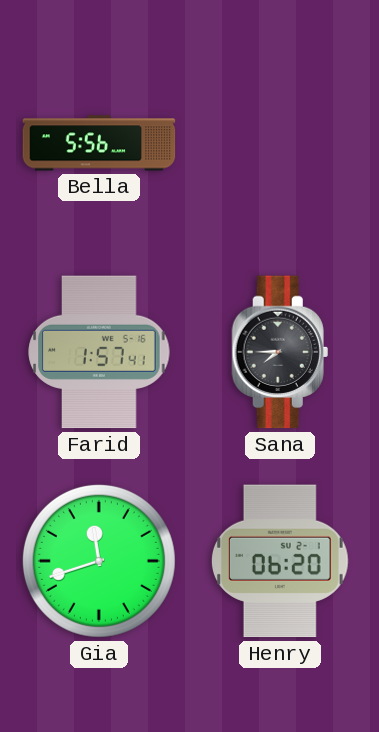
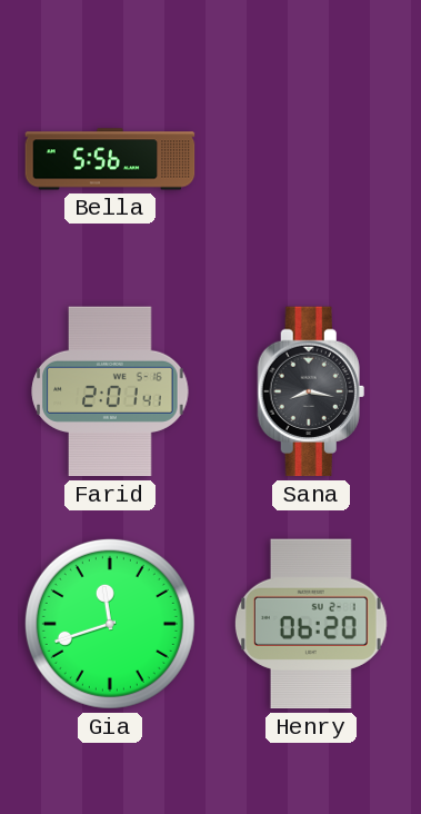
Farid: 1:57 -> 2:01
Sana: 7:45 -> 8:17
